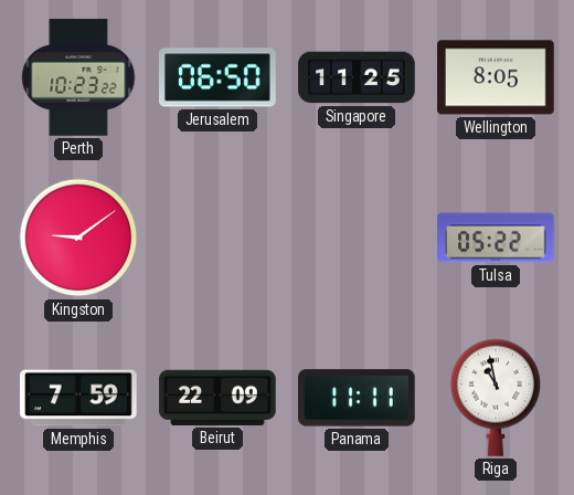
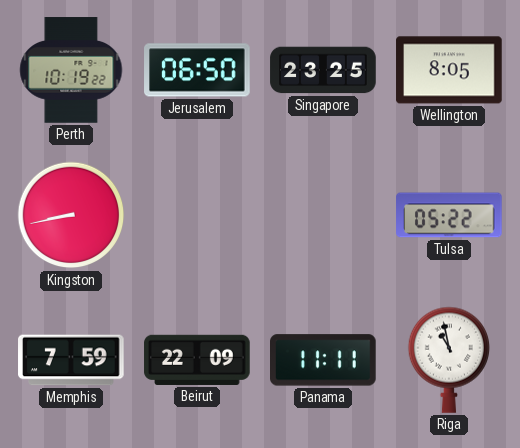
Perth: 10:23 -> 10:19
Singapore: 11:25 -> 23:25
Kingston: 9:09 -> 8:43
